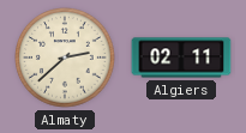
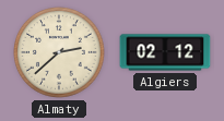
Algiers: 02:11 -> 02:12
